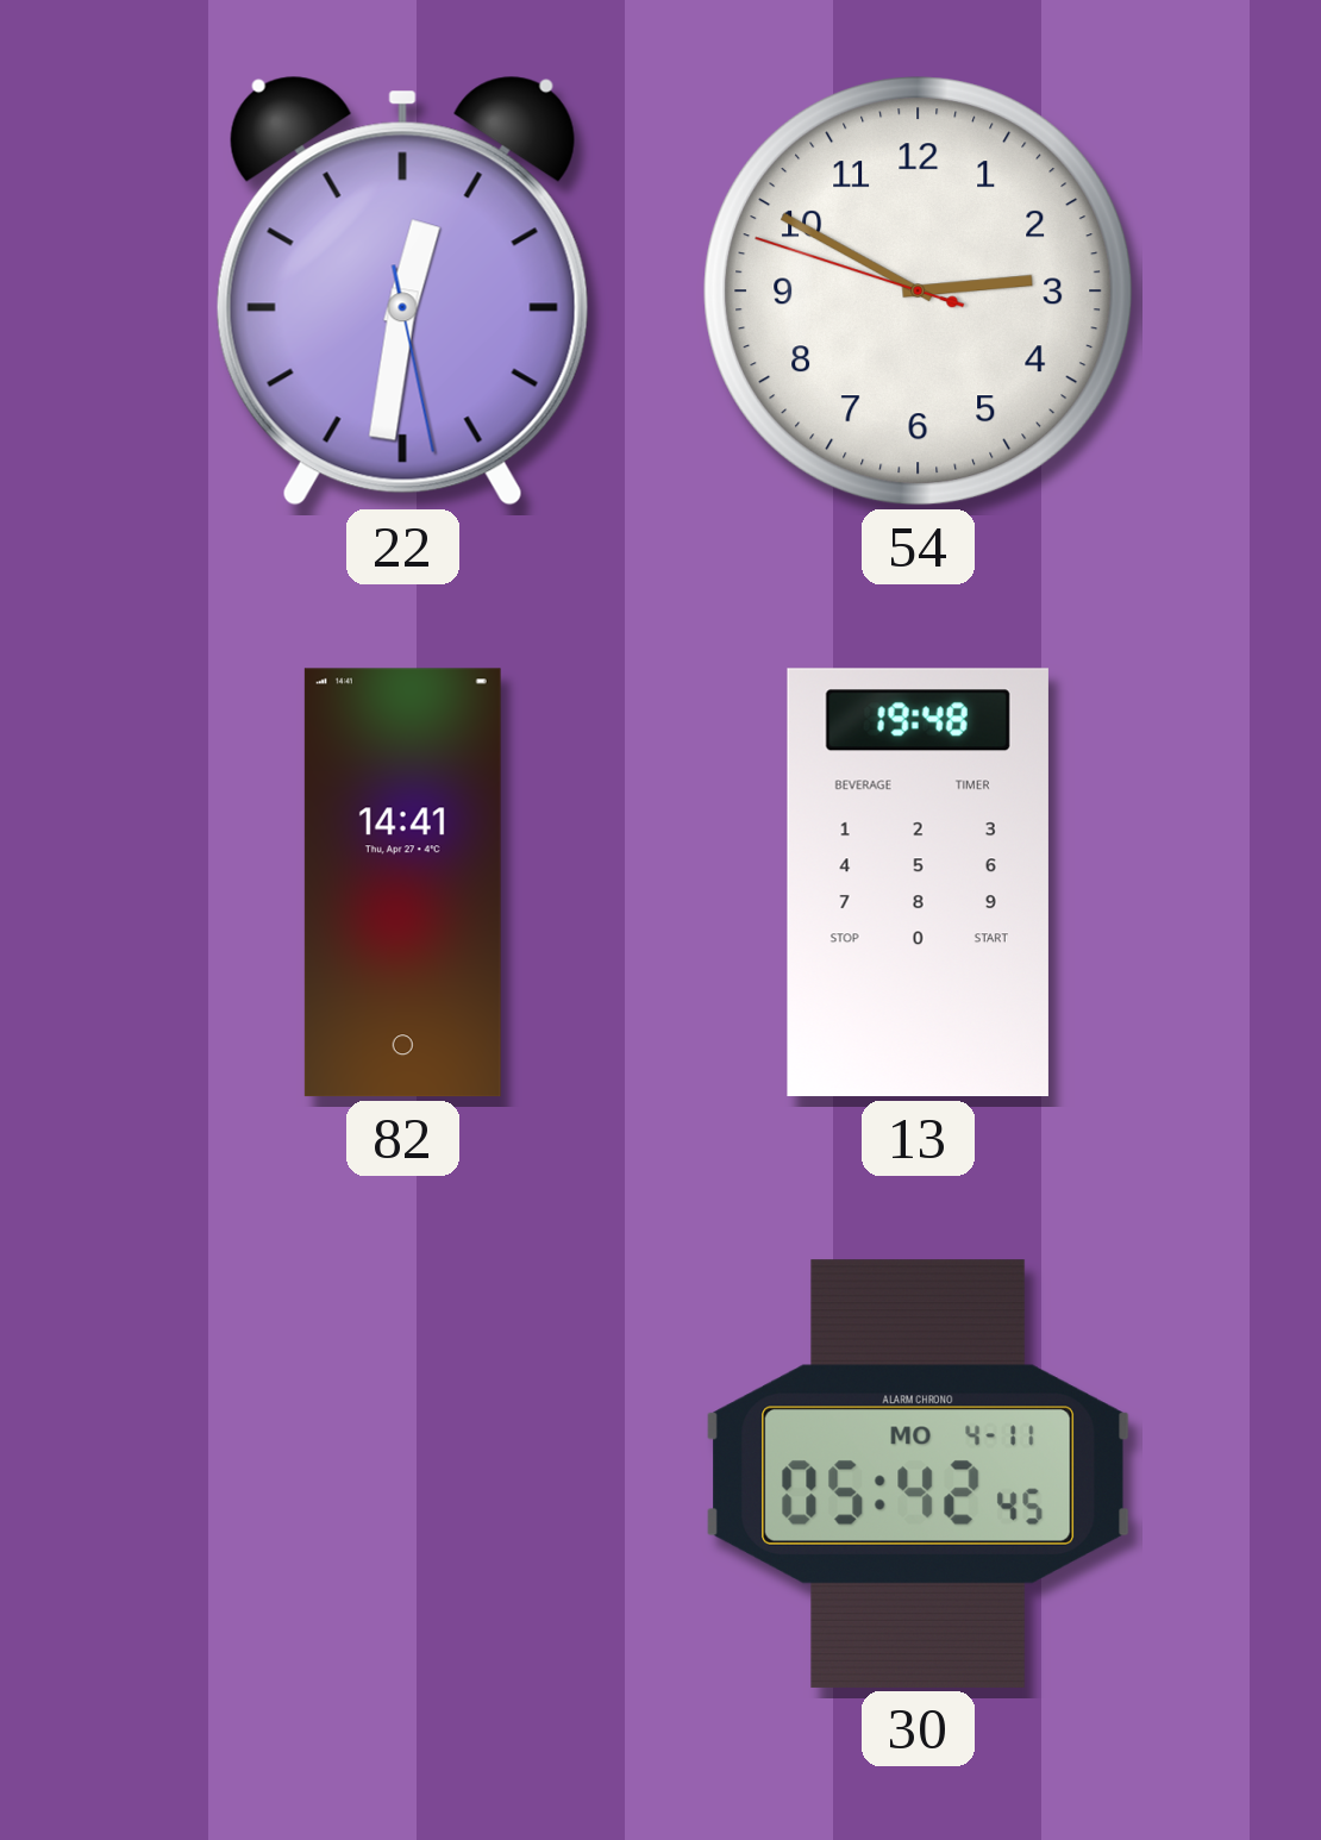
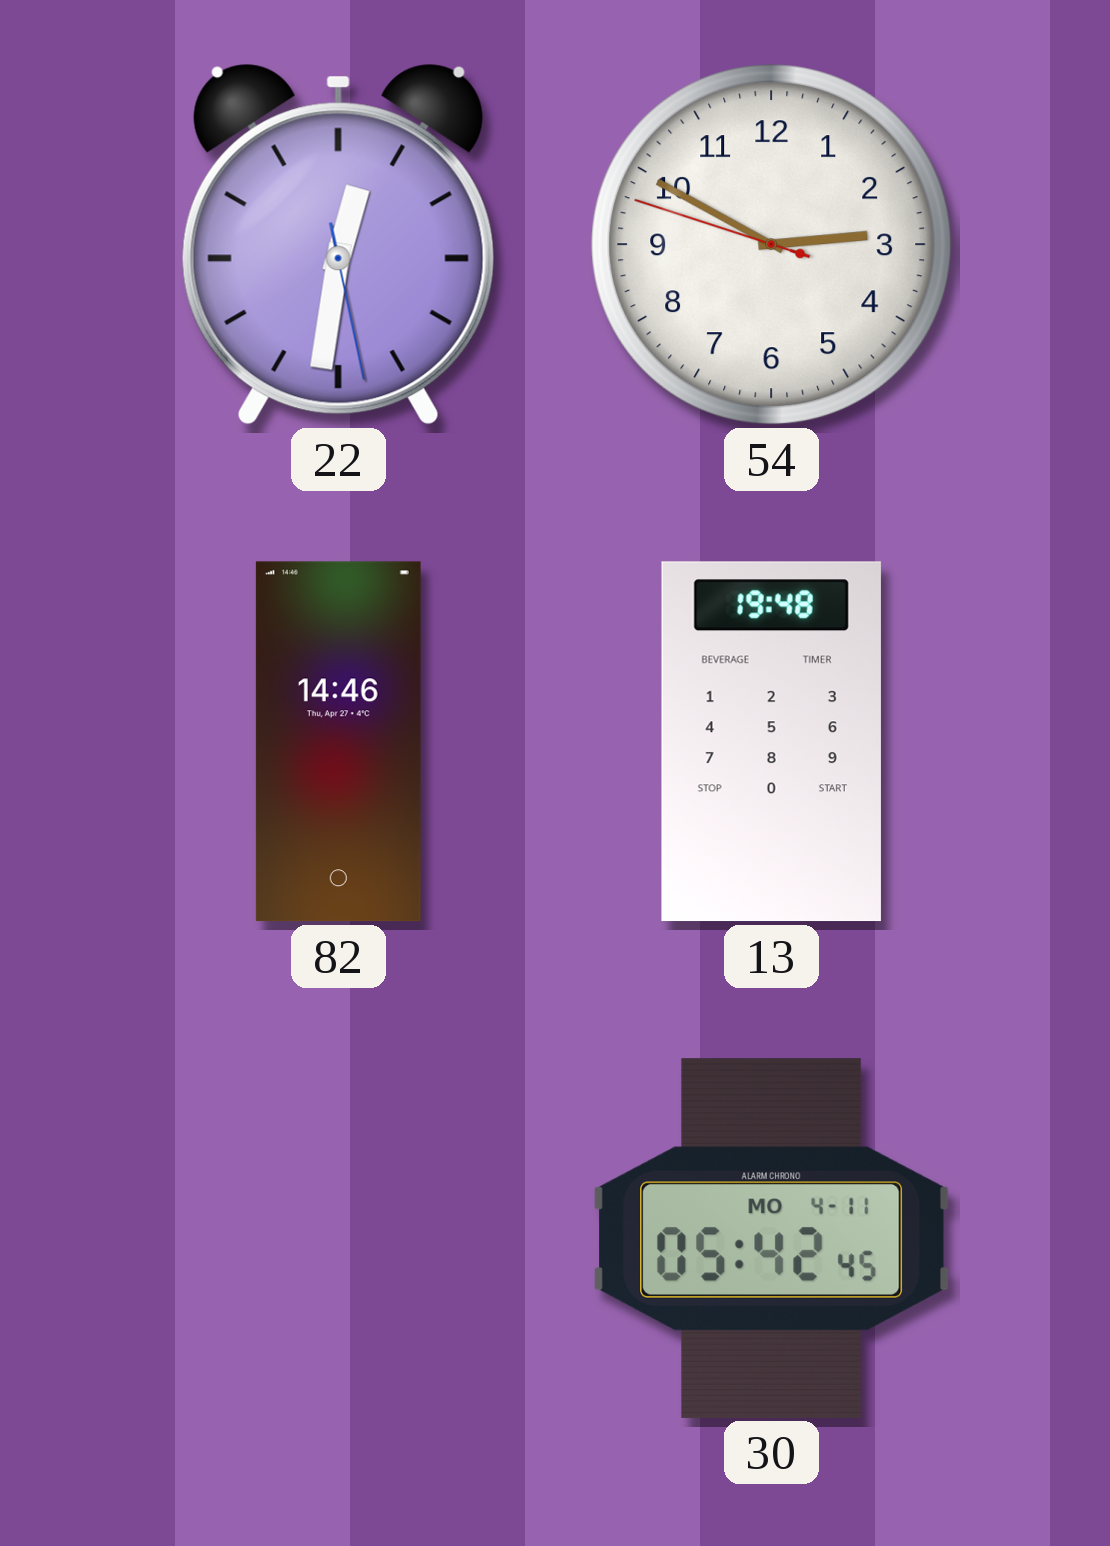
82: 14:41 -> 14:46
